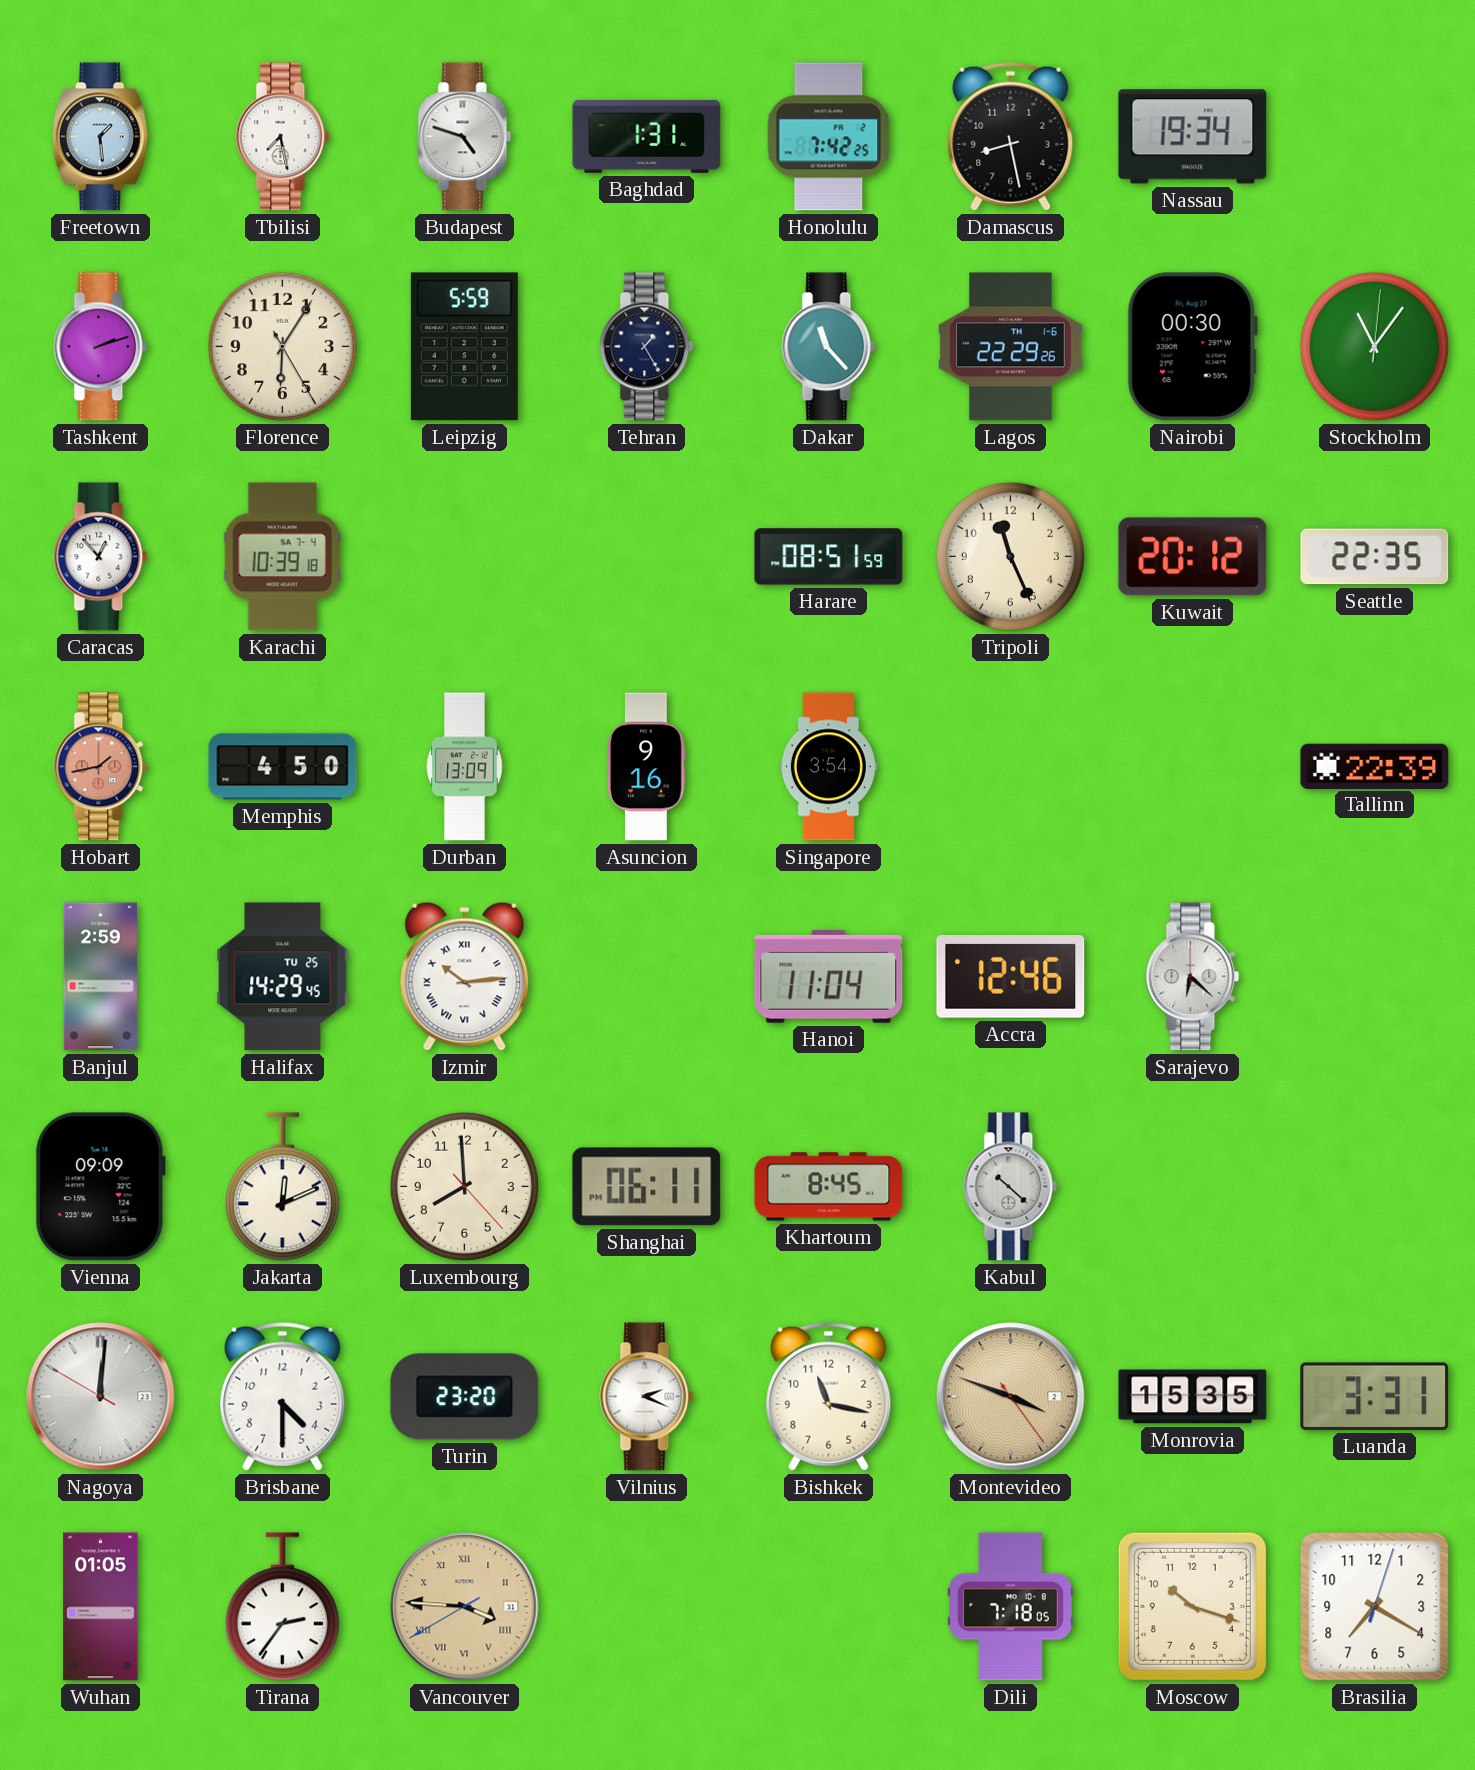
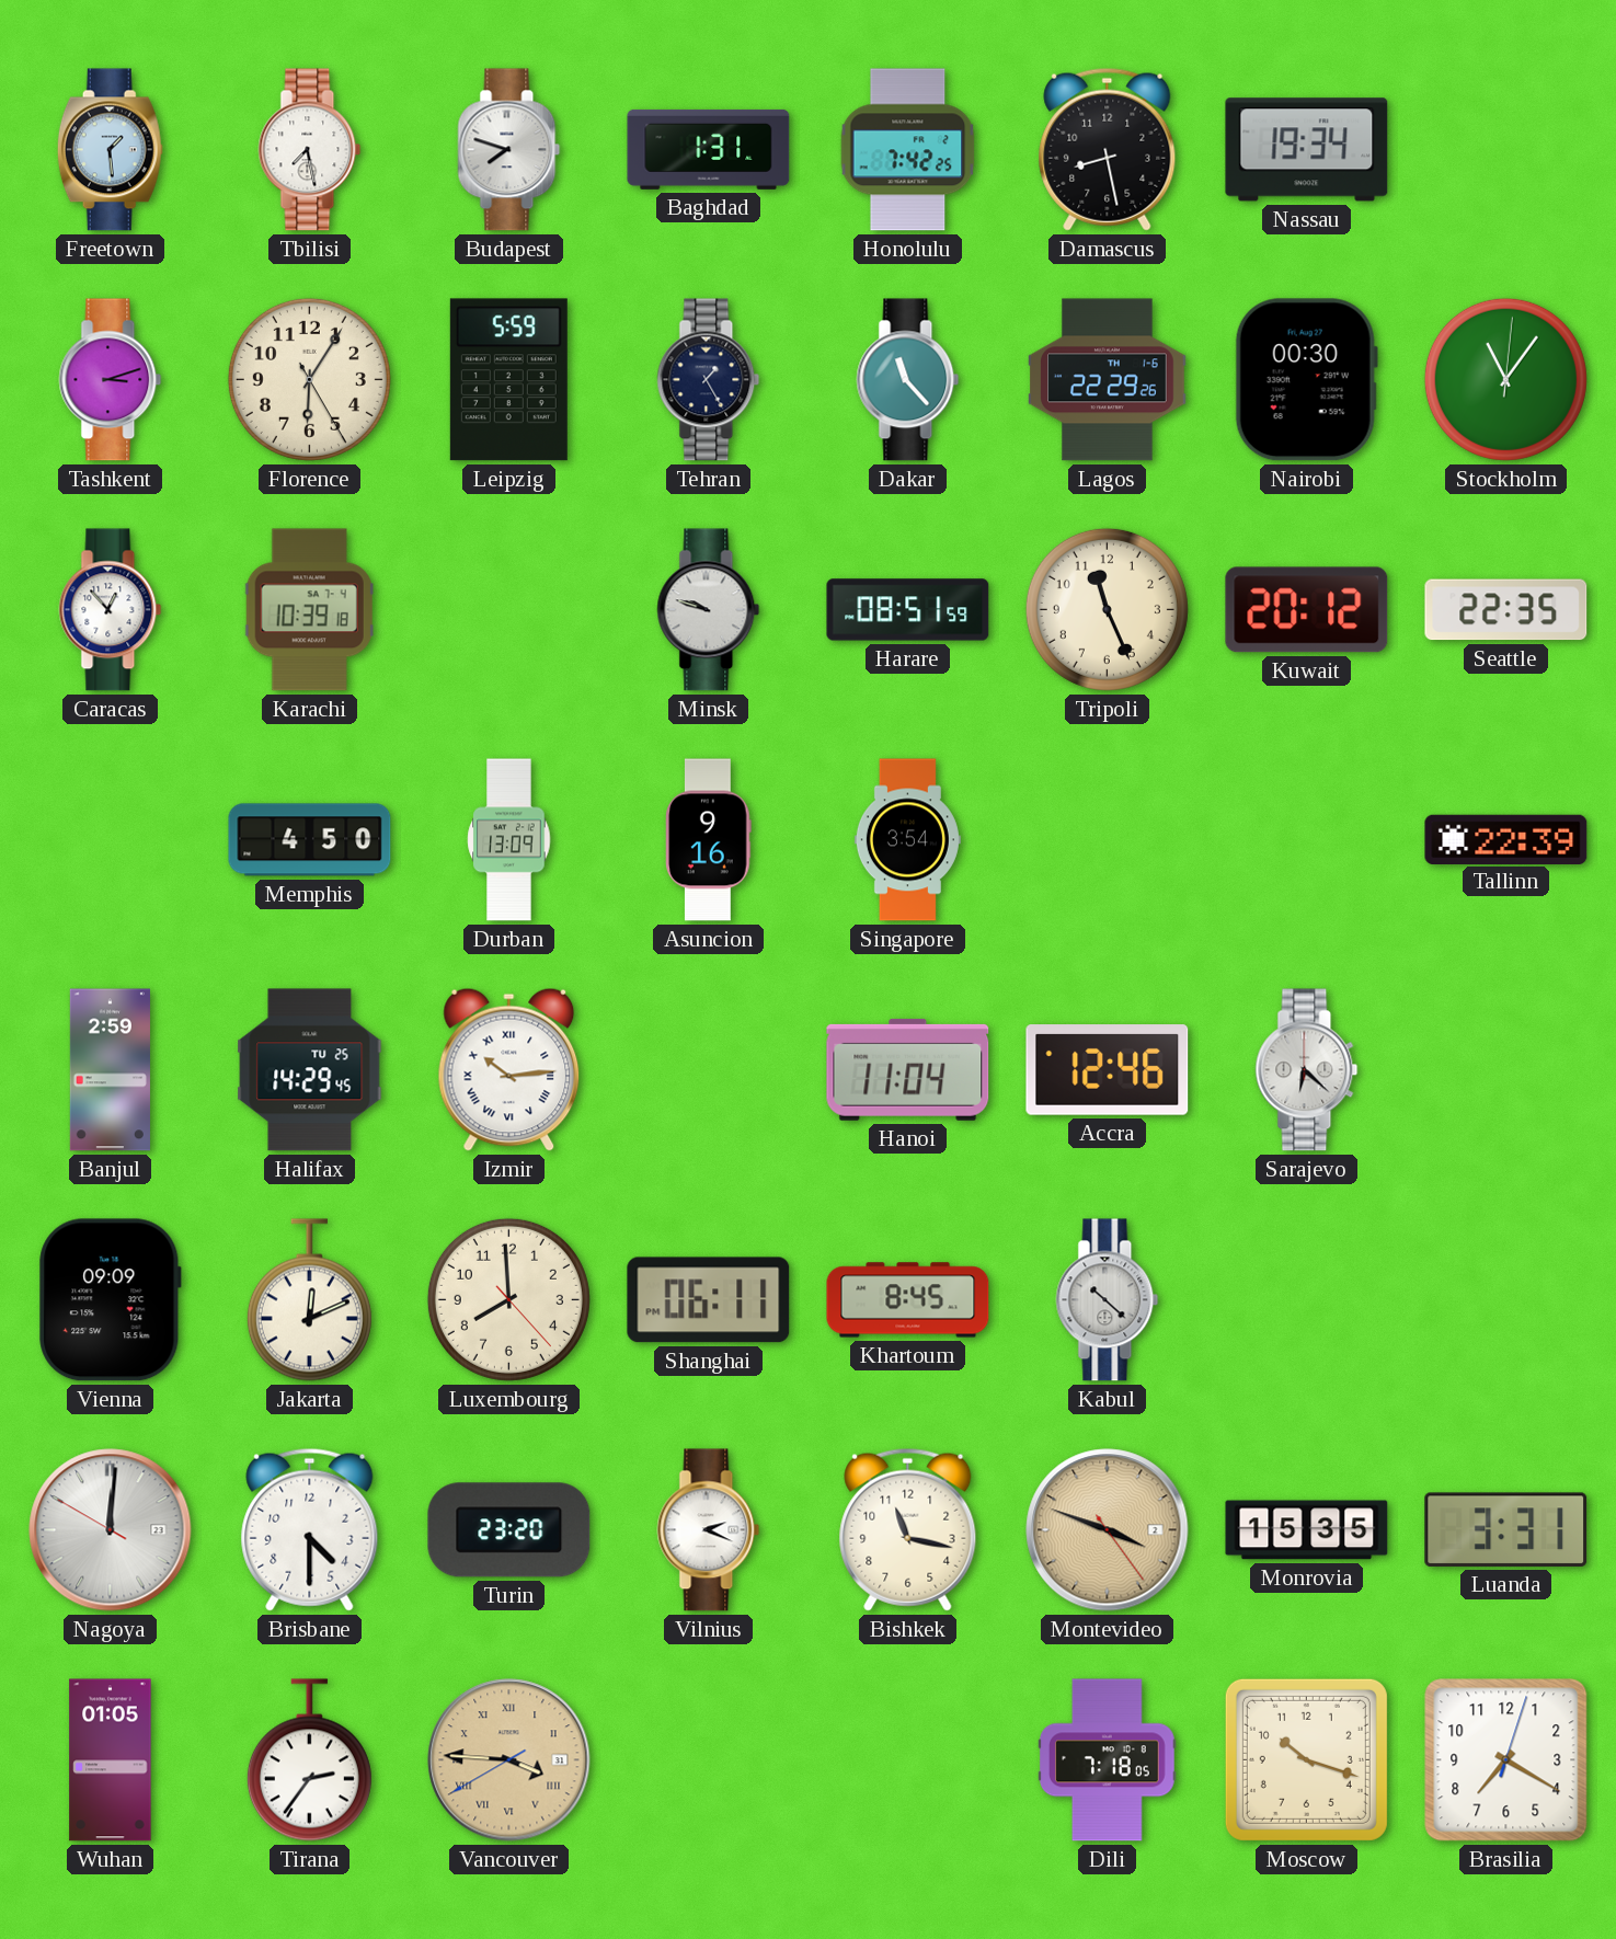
Budapest: 4:48 -> 7:48
Tashkent: 2:12 -> 3:12
Minsk: none -> 9:48
Hobart: 1:43 -> none
